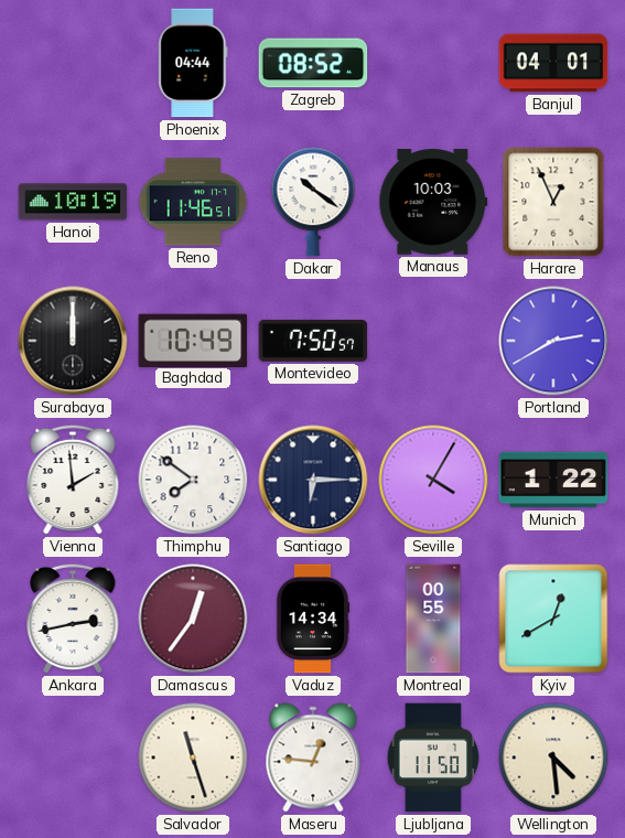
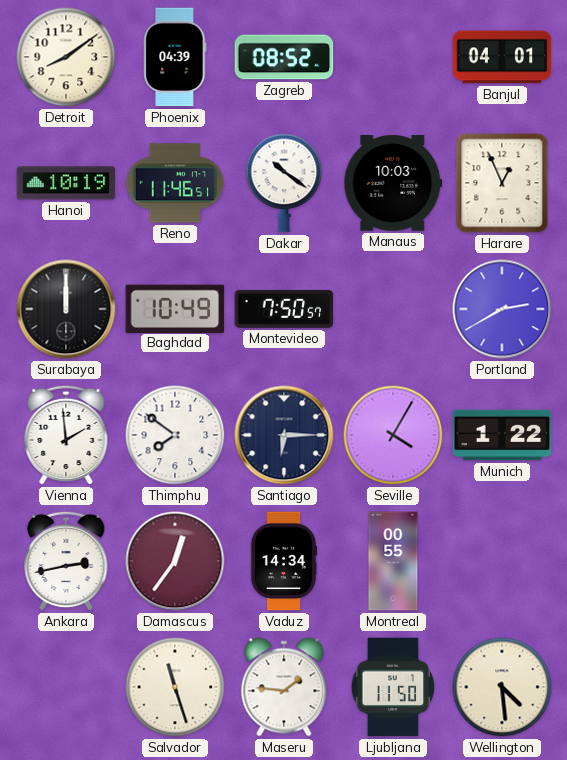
Detroit: none -> 8:09
Phoenix: 04:44 -> 04:39
Kyiv: 12:40 -> none
Maseru: 12:46 -> 1:46
